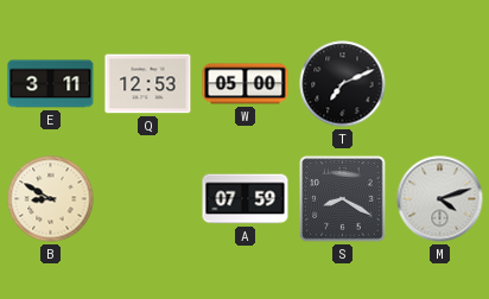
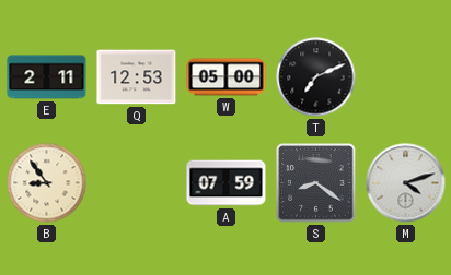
E: 3:11 -> 2:11
B: 8:50 -> 8:54
S: 8:20 -> 8:21
